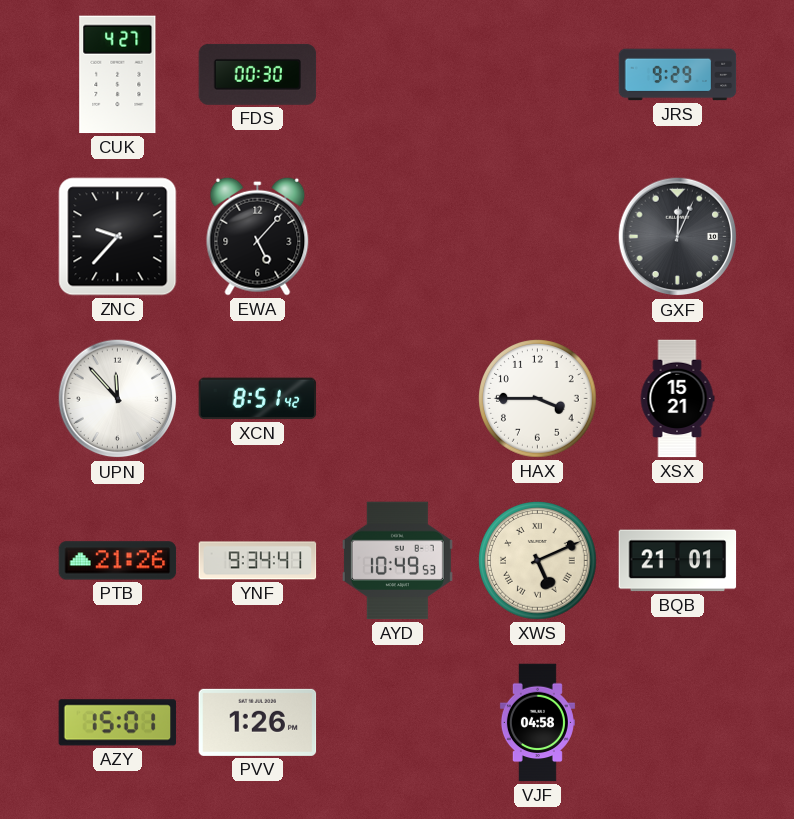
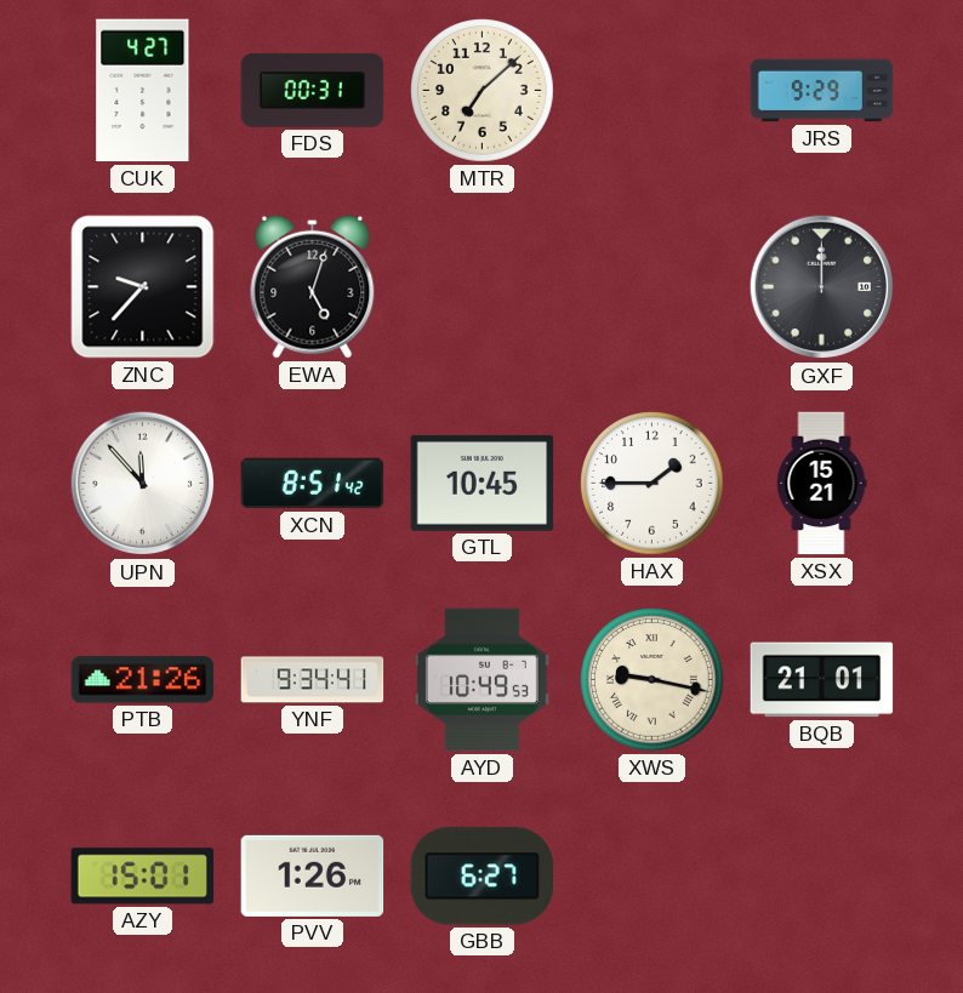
FDS: 00:30 -> 00:31
MTR: none -> 7:08
EWA: 5:07 -> 5:03
GXF: 12:04 -> 12:00
GTL: none -> 10:45
HAX: 3:45 -> 1:45
XWS: 5:11 -> 9:17
GBB: none -> 6:27
VJF: 04:58 -> none
